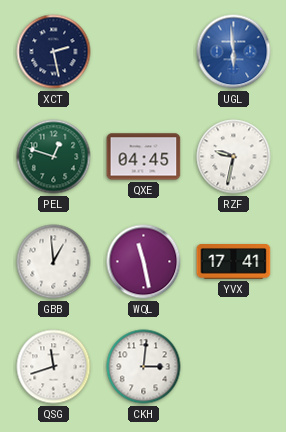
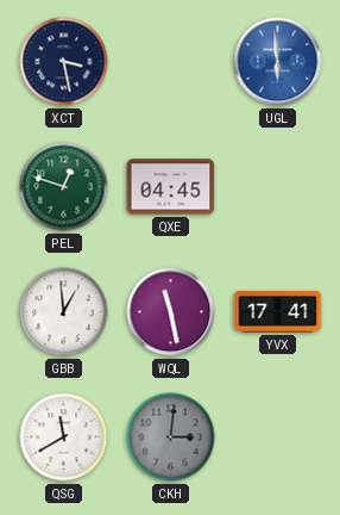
XCT: 2:28 -> 3:28
RZF: 9:32 -> none
QSG: 11:42 -> 11:40
CKH dial: white -> grey
